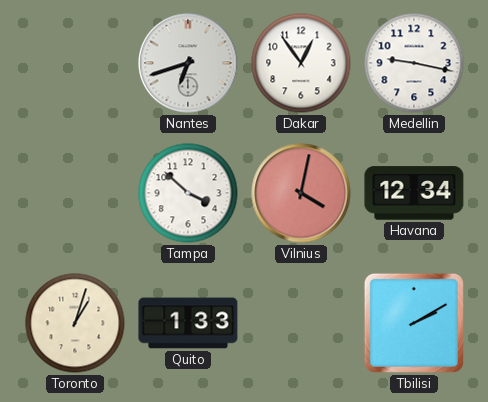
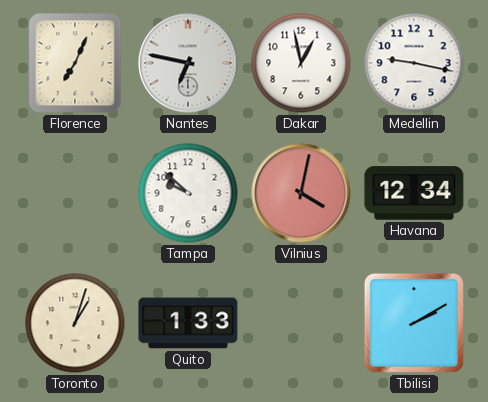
Florence: none -> 7:04
Nantes: 6:42 -> 6:47
Dakar: 12:54 -> 12:58
Tampa: 3:52 -> 9:52
